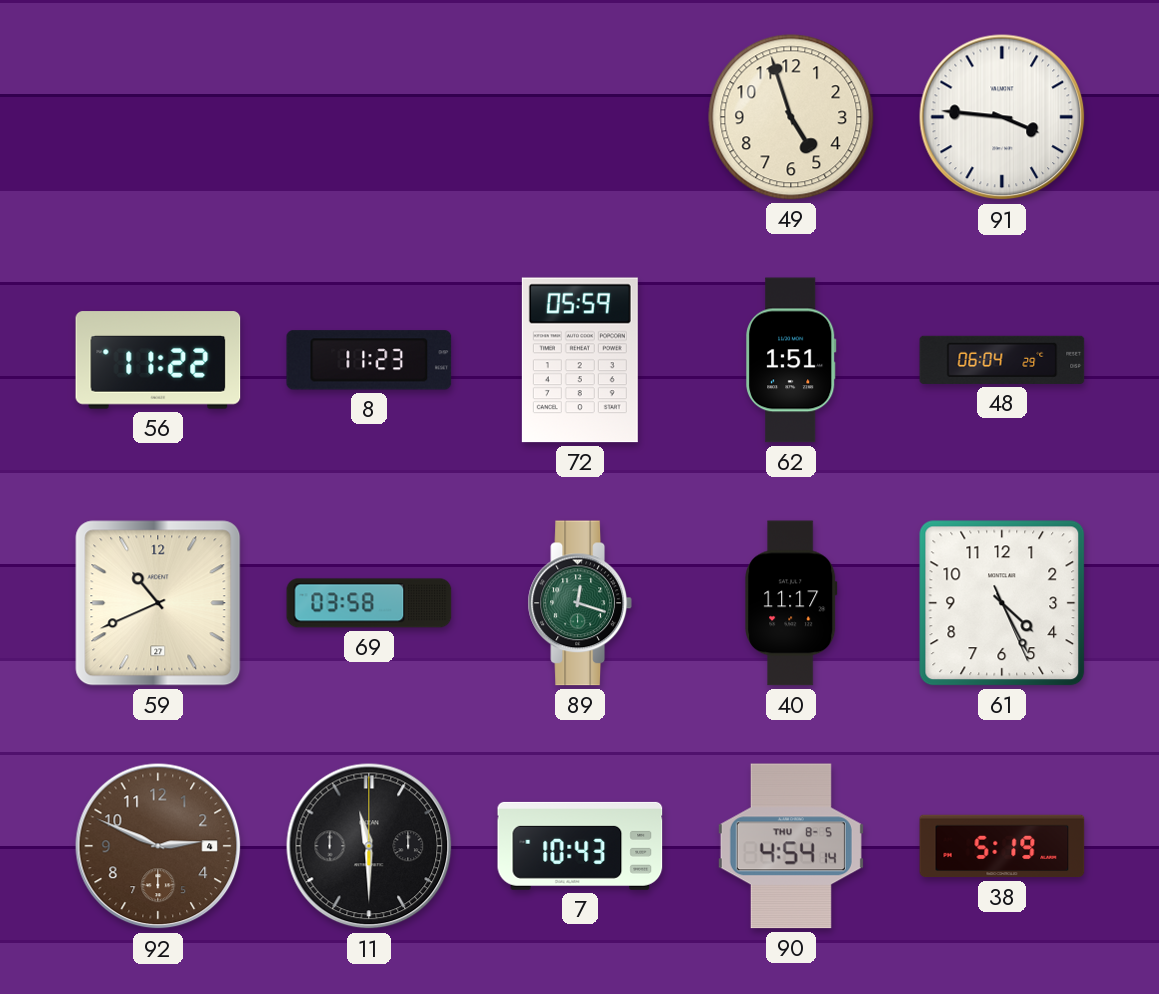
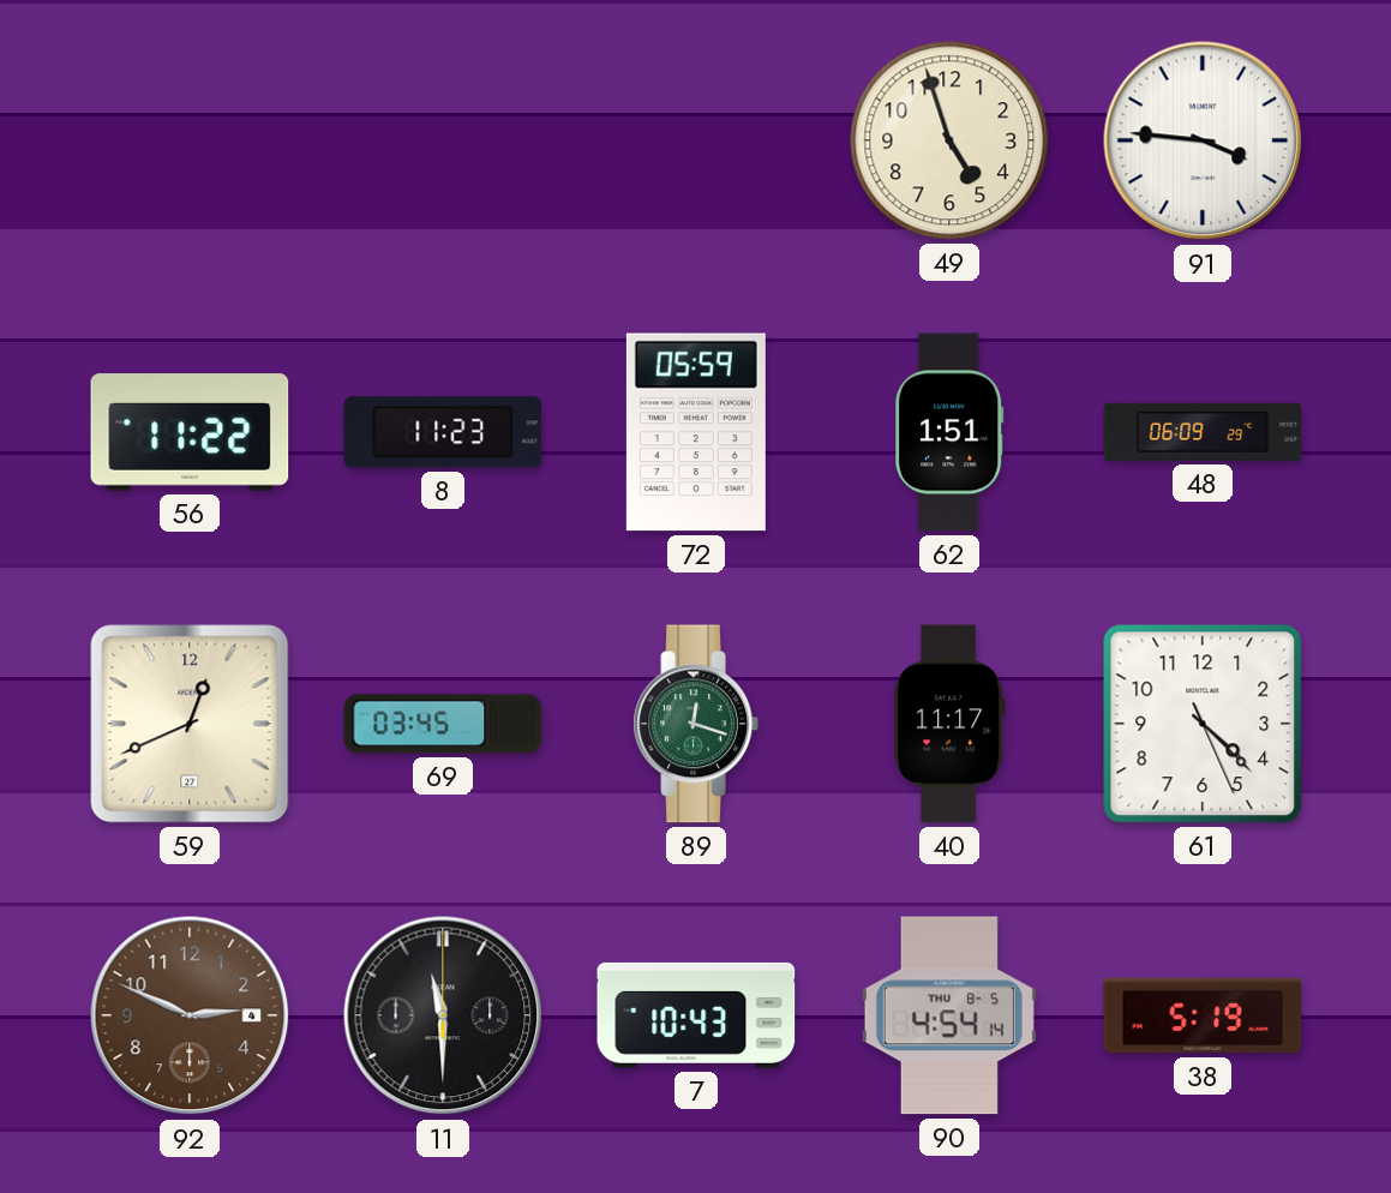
48: 06:04 -> 06:09
59: 10:41 -> 12:41
69: 03:58 -> 03:45
61: 4:25 -> 4:22
